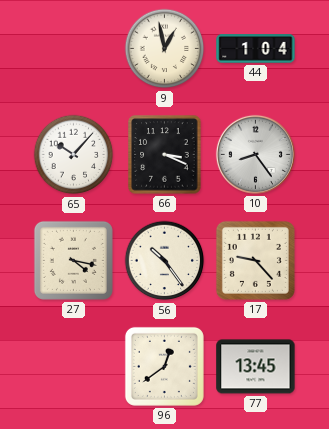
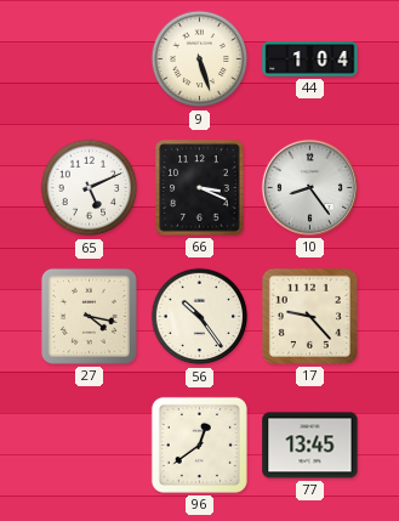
9: 12:58 -> 5:27
65: 10:07 -> 5:11
